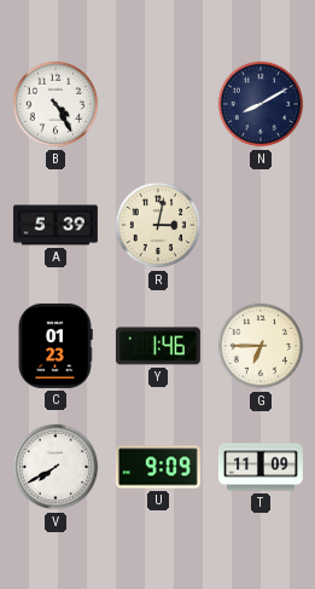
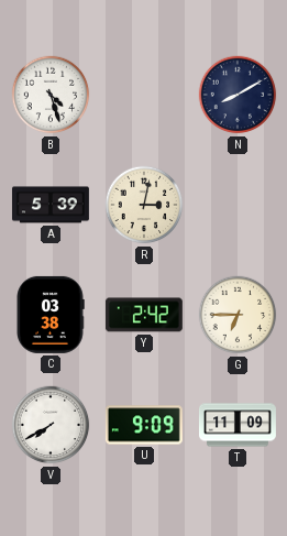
B: 4:25 -> 4:27
C: 01:23 -> 03:38
Y: 1:46 -> 2:42
